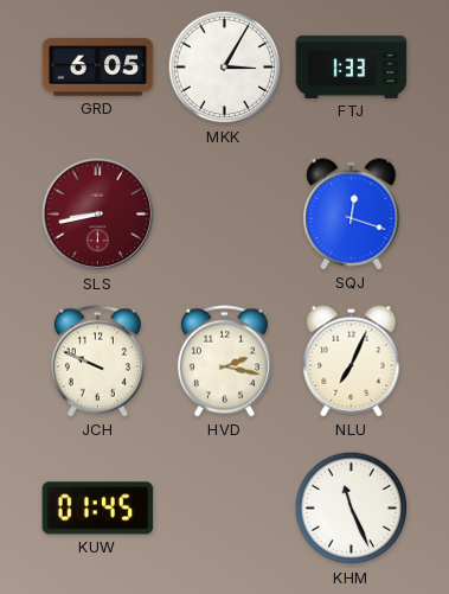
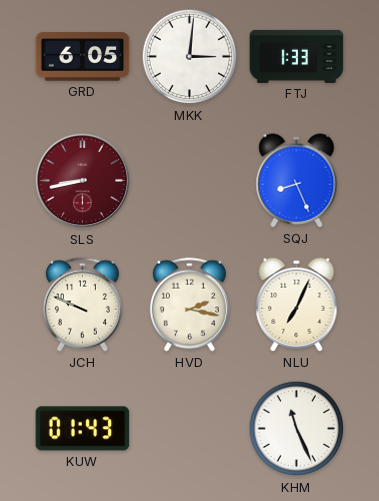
MKK: 3:05 -> 3:01
SQJ: 12:18 -> 8:26
KUW: 01:45 -> 01:43
